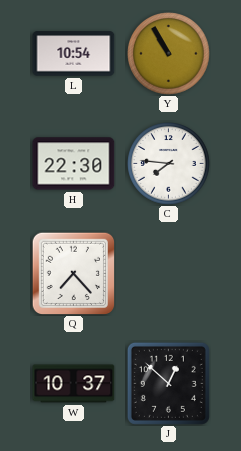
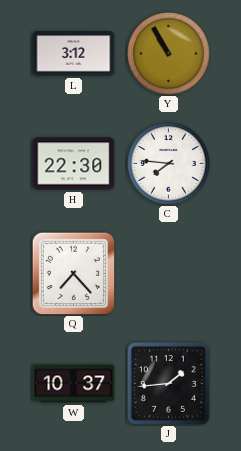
L: 10:54 -> 3:12
J: 12:52 -> 1:44
